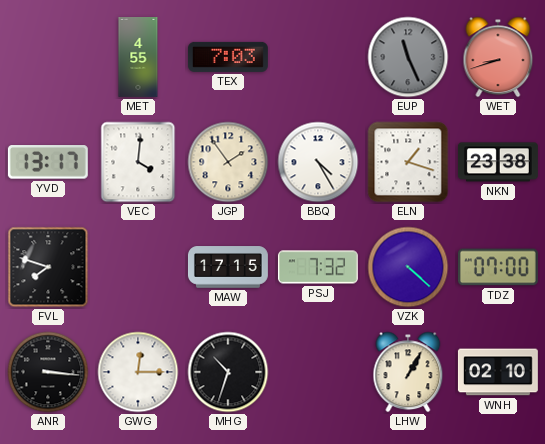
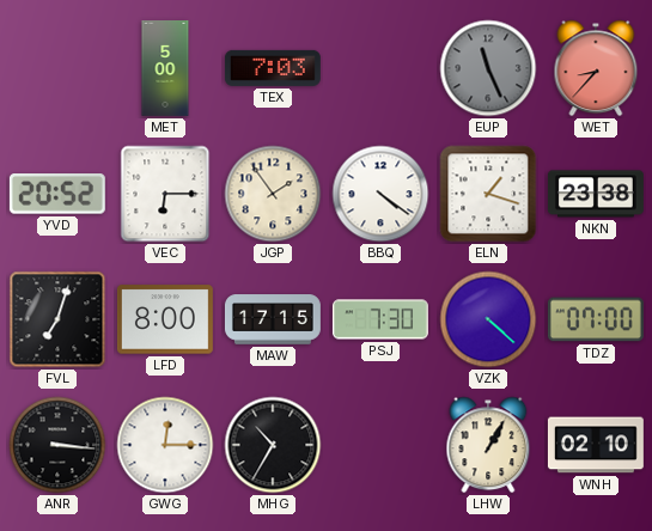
MET: 4:55 -> 5:00
WET: 8:42 -> 8:37
YVD: 13:17 -> 20:52
VEC: 4:01 -> 6:15
BBQ: 4:25 -> 4:21
FVL: 7:48 -> 7:03
LFD: none -> 8:00
PSJ: 7:32 -> 7:30
MHG: 10:33 -> 10:35
